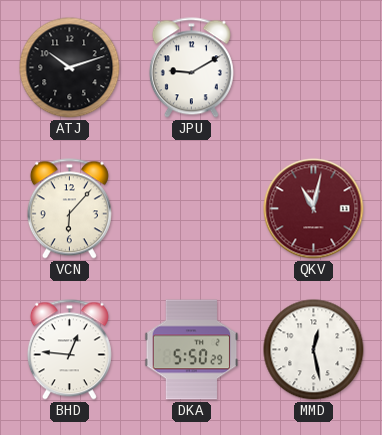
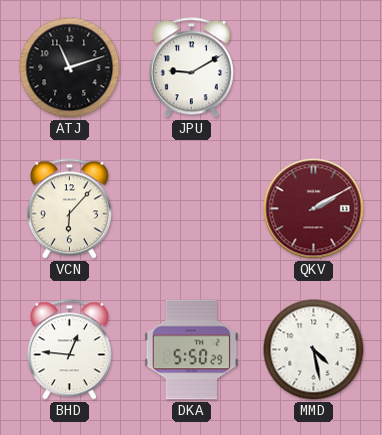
ATJ: 10:12 -> 11:12
QKV: 11:02 -> 2:10
MMD: 12:28 -> 4:28
